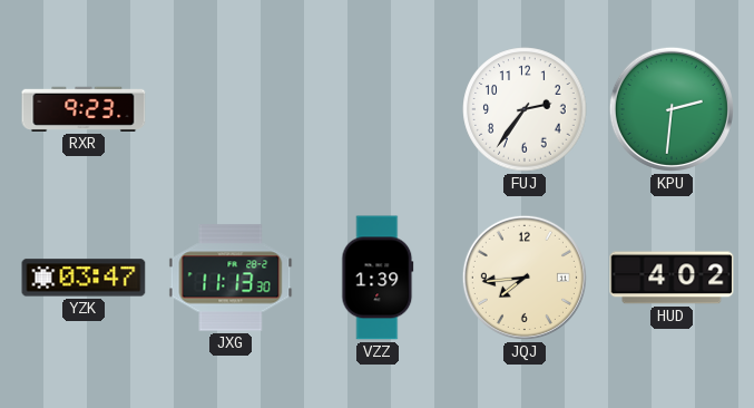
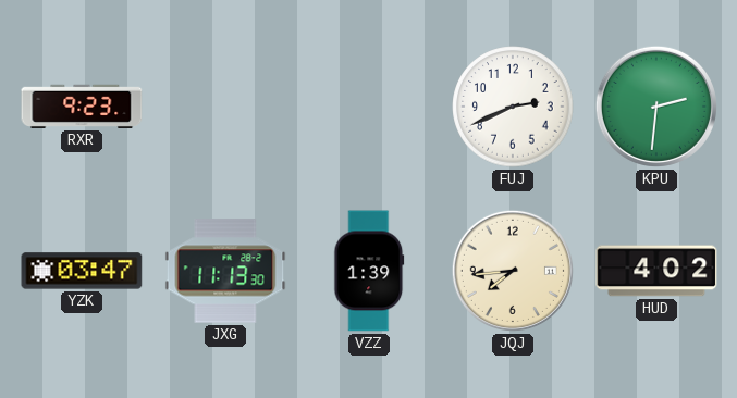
FUJ: 2:36 -> 2:41
